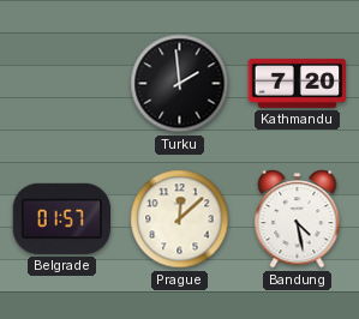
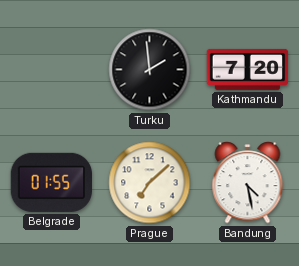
Belgrade: 01:57 -> 01:55
Prague: 12:08 -> 7:08
